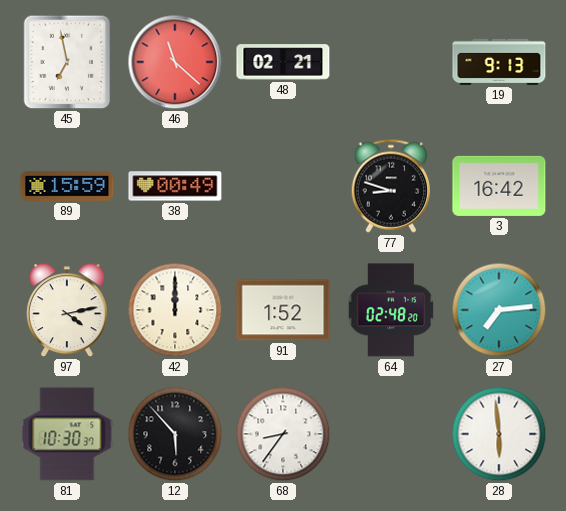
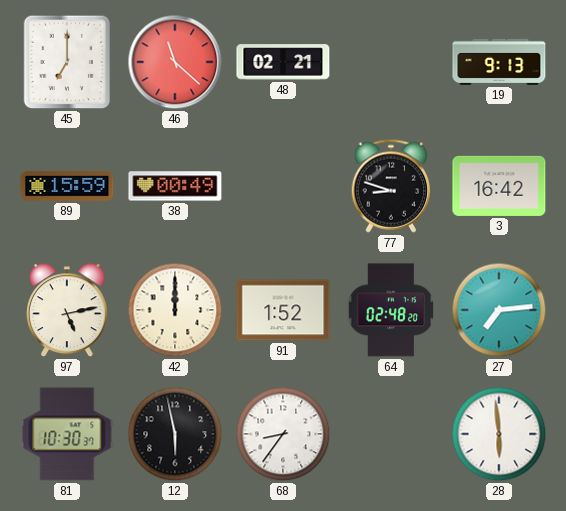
45: 6:58 -> 7:00
97: 4:13 -> 5:13
12: 5:53 -> 5:58
